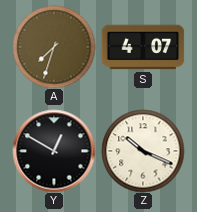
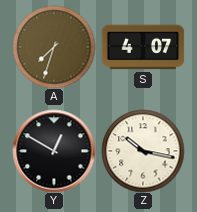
Z: 10:19 -> 10:17
